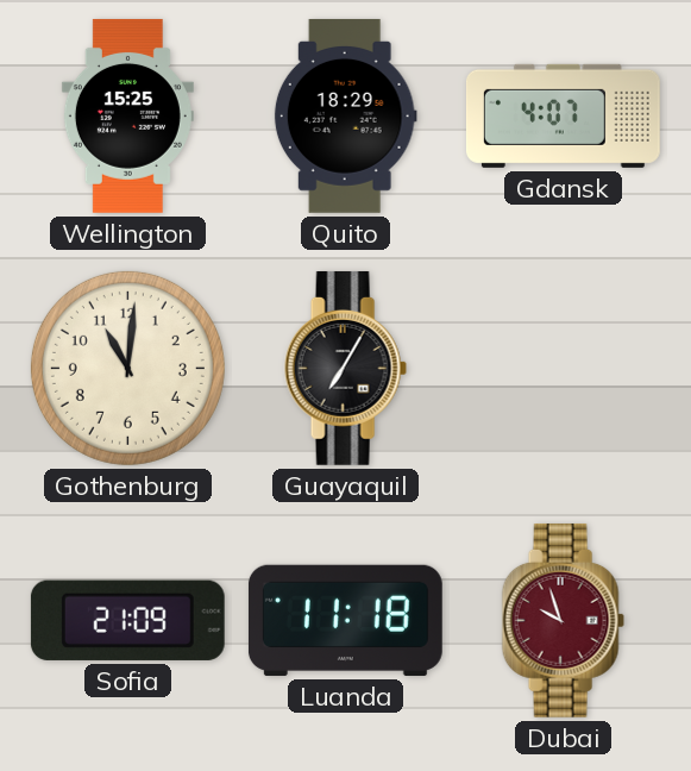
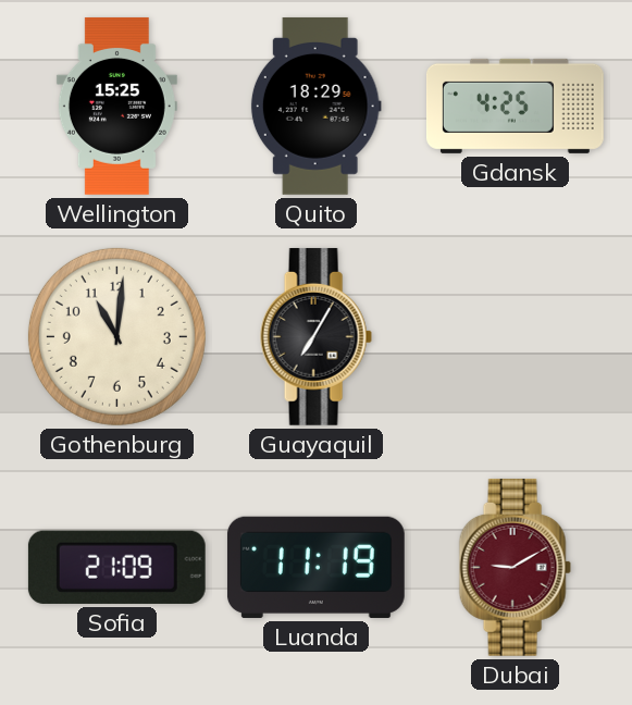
Gdansk: 4:07 -> 4:25
Luanda: 11:18 -> 11:19
Dubai: 9:57 -> 9:10
